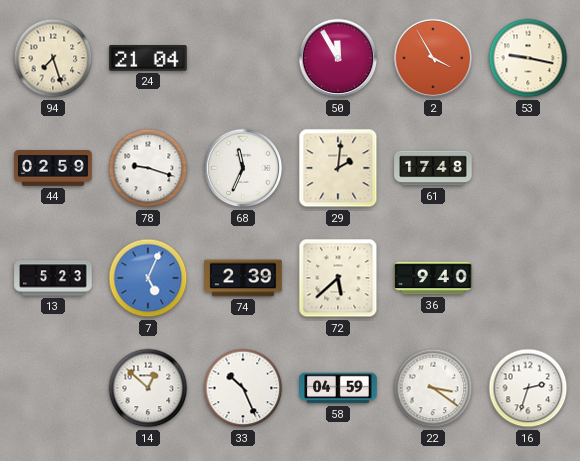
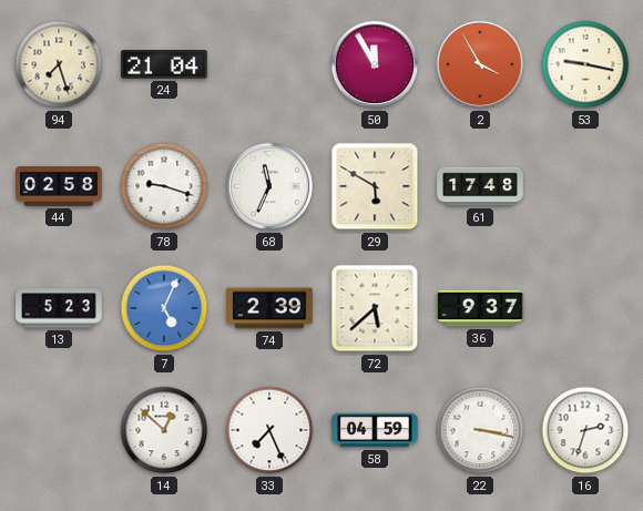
44: 02:59 -> 02:58
29: 2:01 -> 5:50
36: 9:40 -> 9:37
33: 10:26 -> 7:26
22: 3:21 -> 3:17
